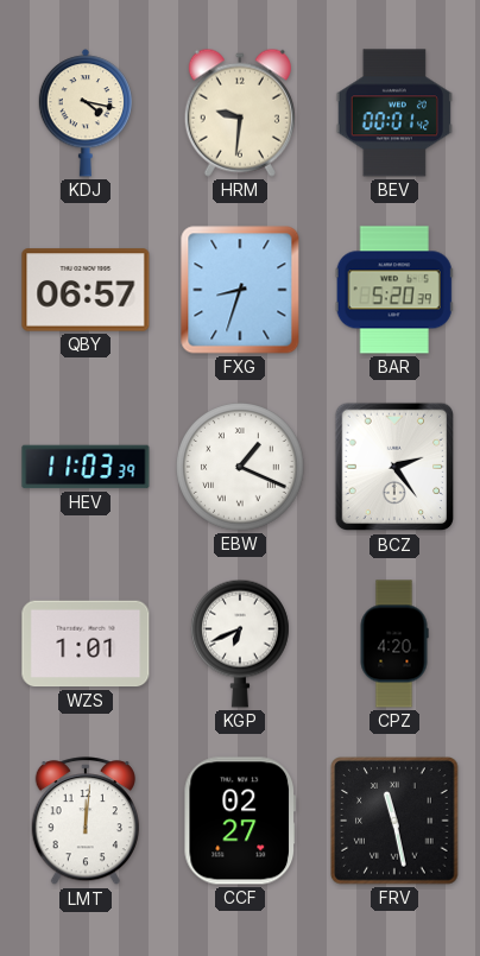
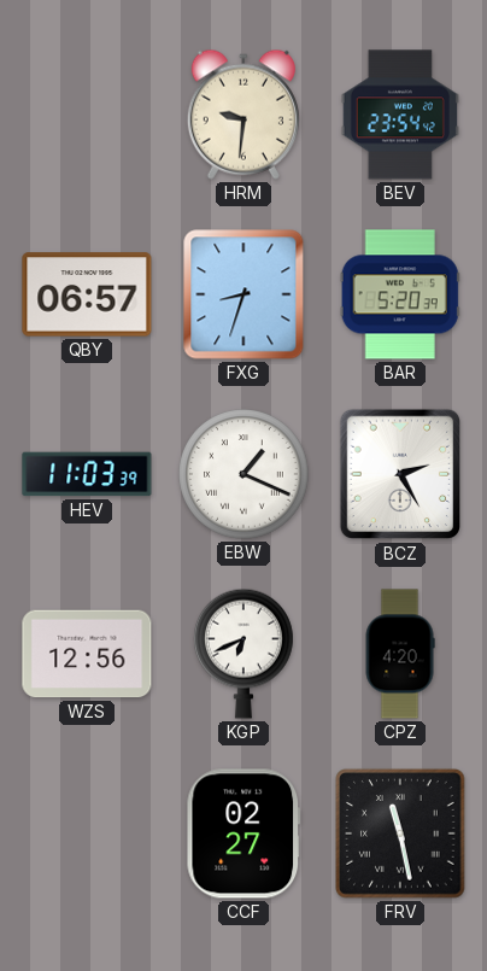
KDJ: 4:17 -> none
BEV: 00:01 -> 23:54
BCZ: 2:24 -> 2:25
WZS: 1:01 -> 12:56
LMT: 12:01 -> none
